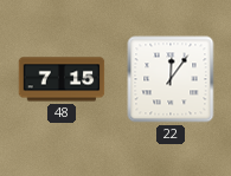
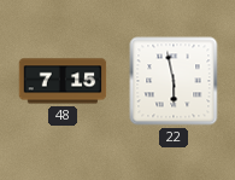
22: 12:06 -> 5:58
